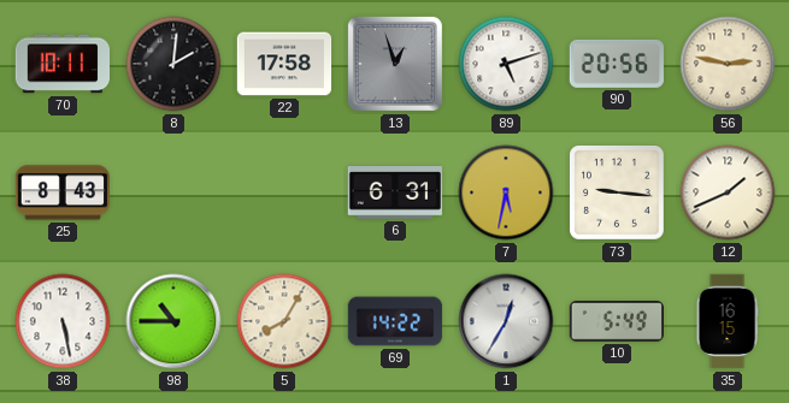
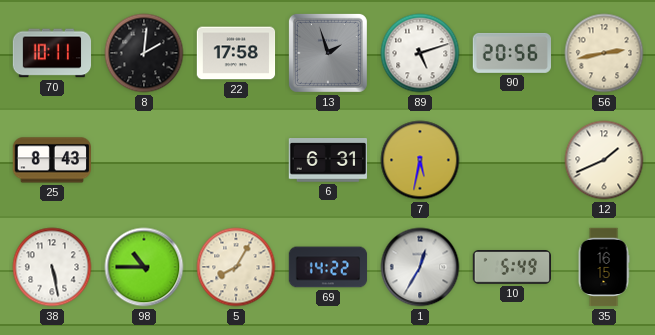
13: 12:57 -> 1:57
56: 2:47 -> 2:43
73: 9:16 -> none
